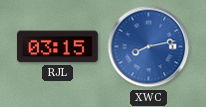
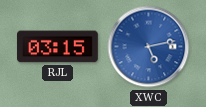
XWC: 8:13 -> 5:13
